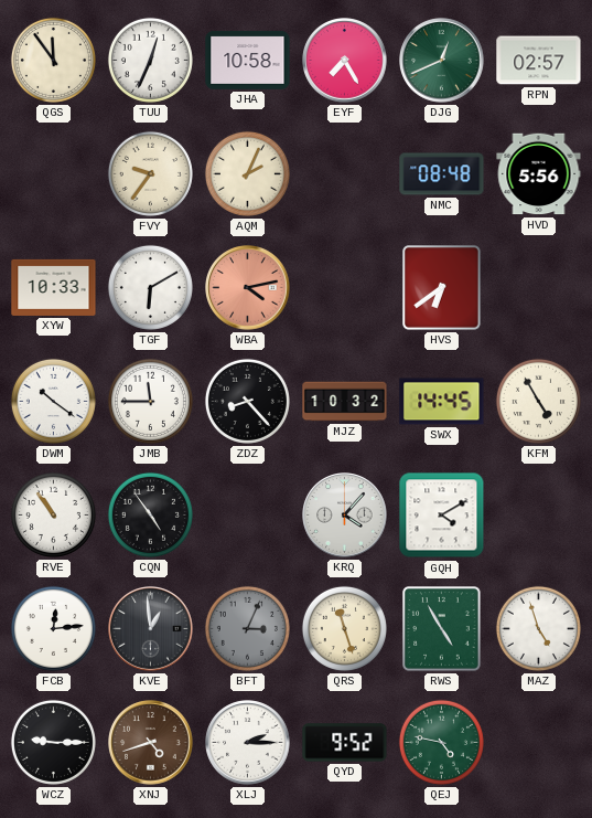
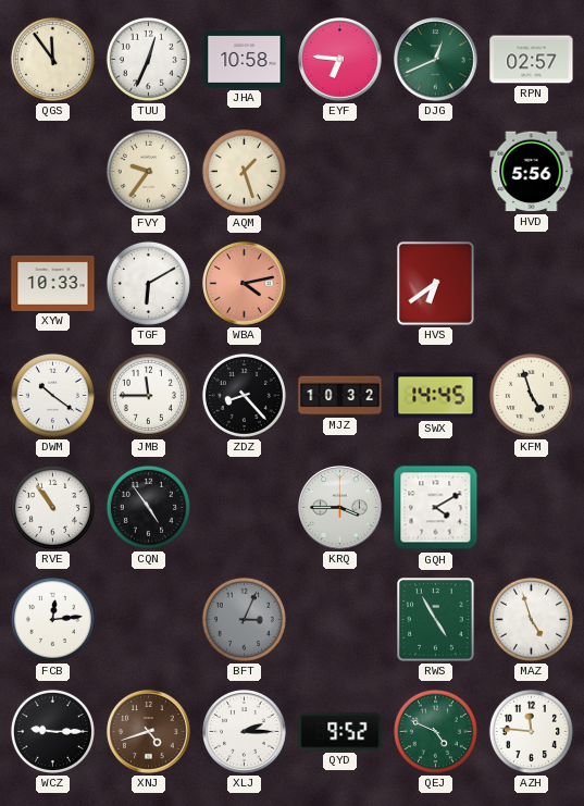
EYF: 7:25 -> 6:46
AQM: 2:04 -> 1:27
NMC: 08:48 -> none
KFM: 4:55 -> 4:57
KRQ: 4:07 -> 3:45
KVE: 12:59 -> none
QRS: 11:27 -> none
QEJ: 4:47 -> 4:49
AZH: none -> 11:46
